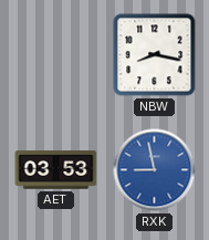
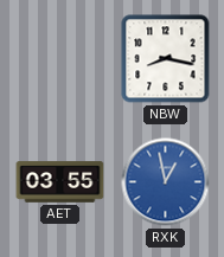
AET: 03:53 -> 03:55
RXK: 8:58 -> 12:58
